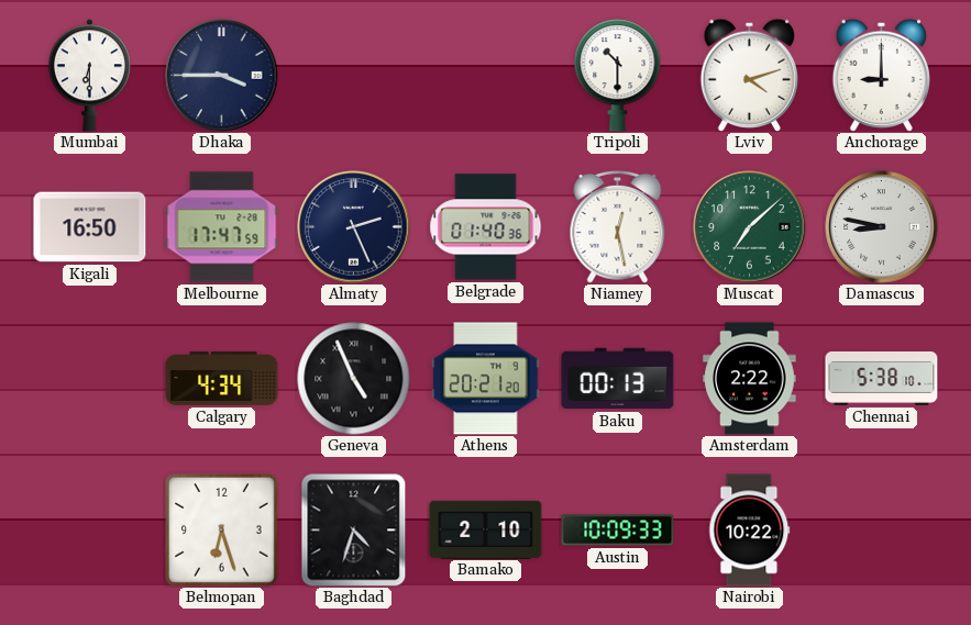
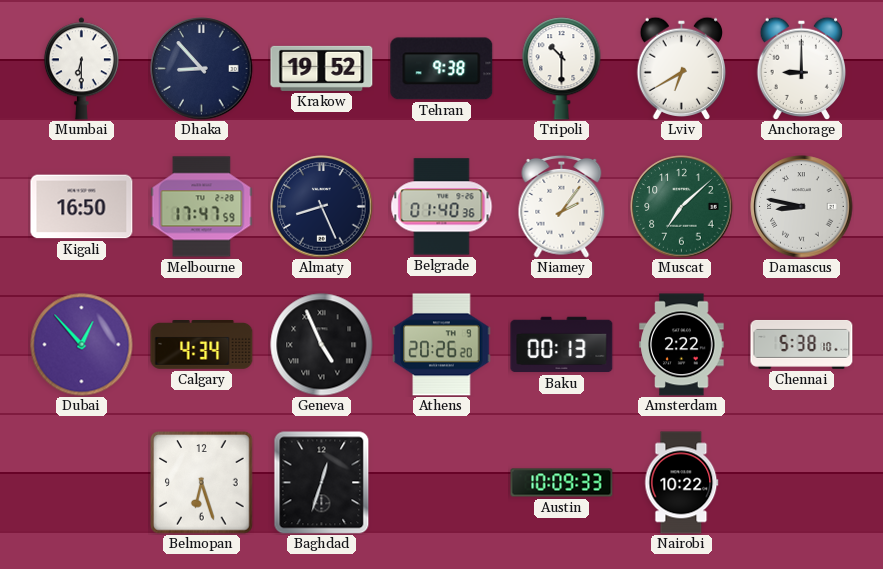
Dhaka: 3:45 -> 8:53
Krakow: none -> 19:52
Tehran: none -> 9:38
Lviv: 4:12 -> 6:40
Almaty: 2:26 -> 8:26
Niamey: 12:28 -> 2:06
Dubai: none -> 12:53
Athens: 20:21 -> 20:26
Baghdad: 4:33 -> 12:33
Bamako: 2:10 -> none
